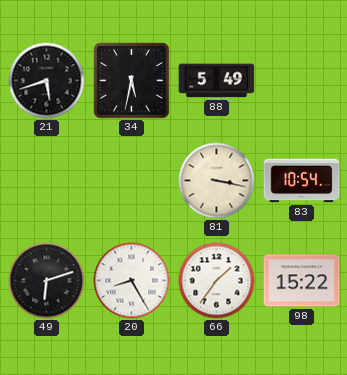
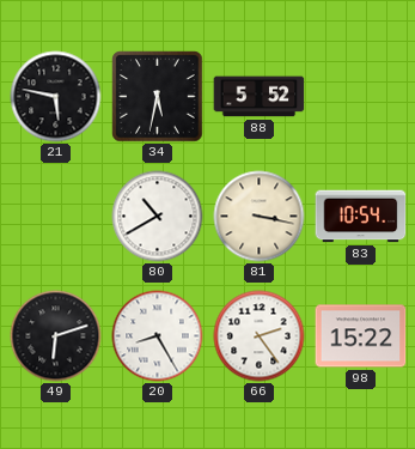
21: 5:42 -> 5:47
88: 5:49 -> 5:52
80: none -> 10:40
66: 1:36 -> 2:24
